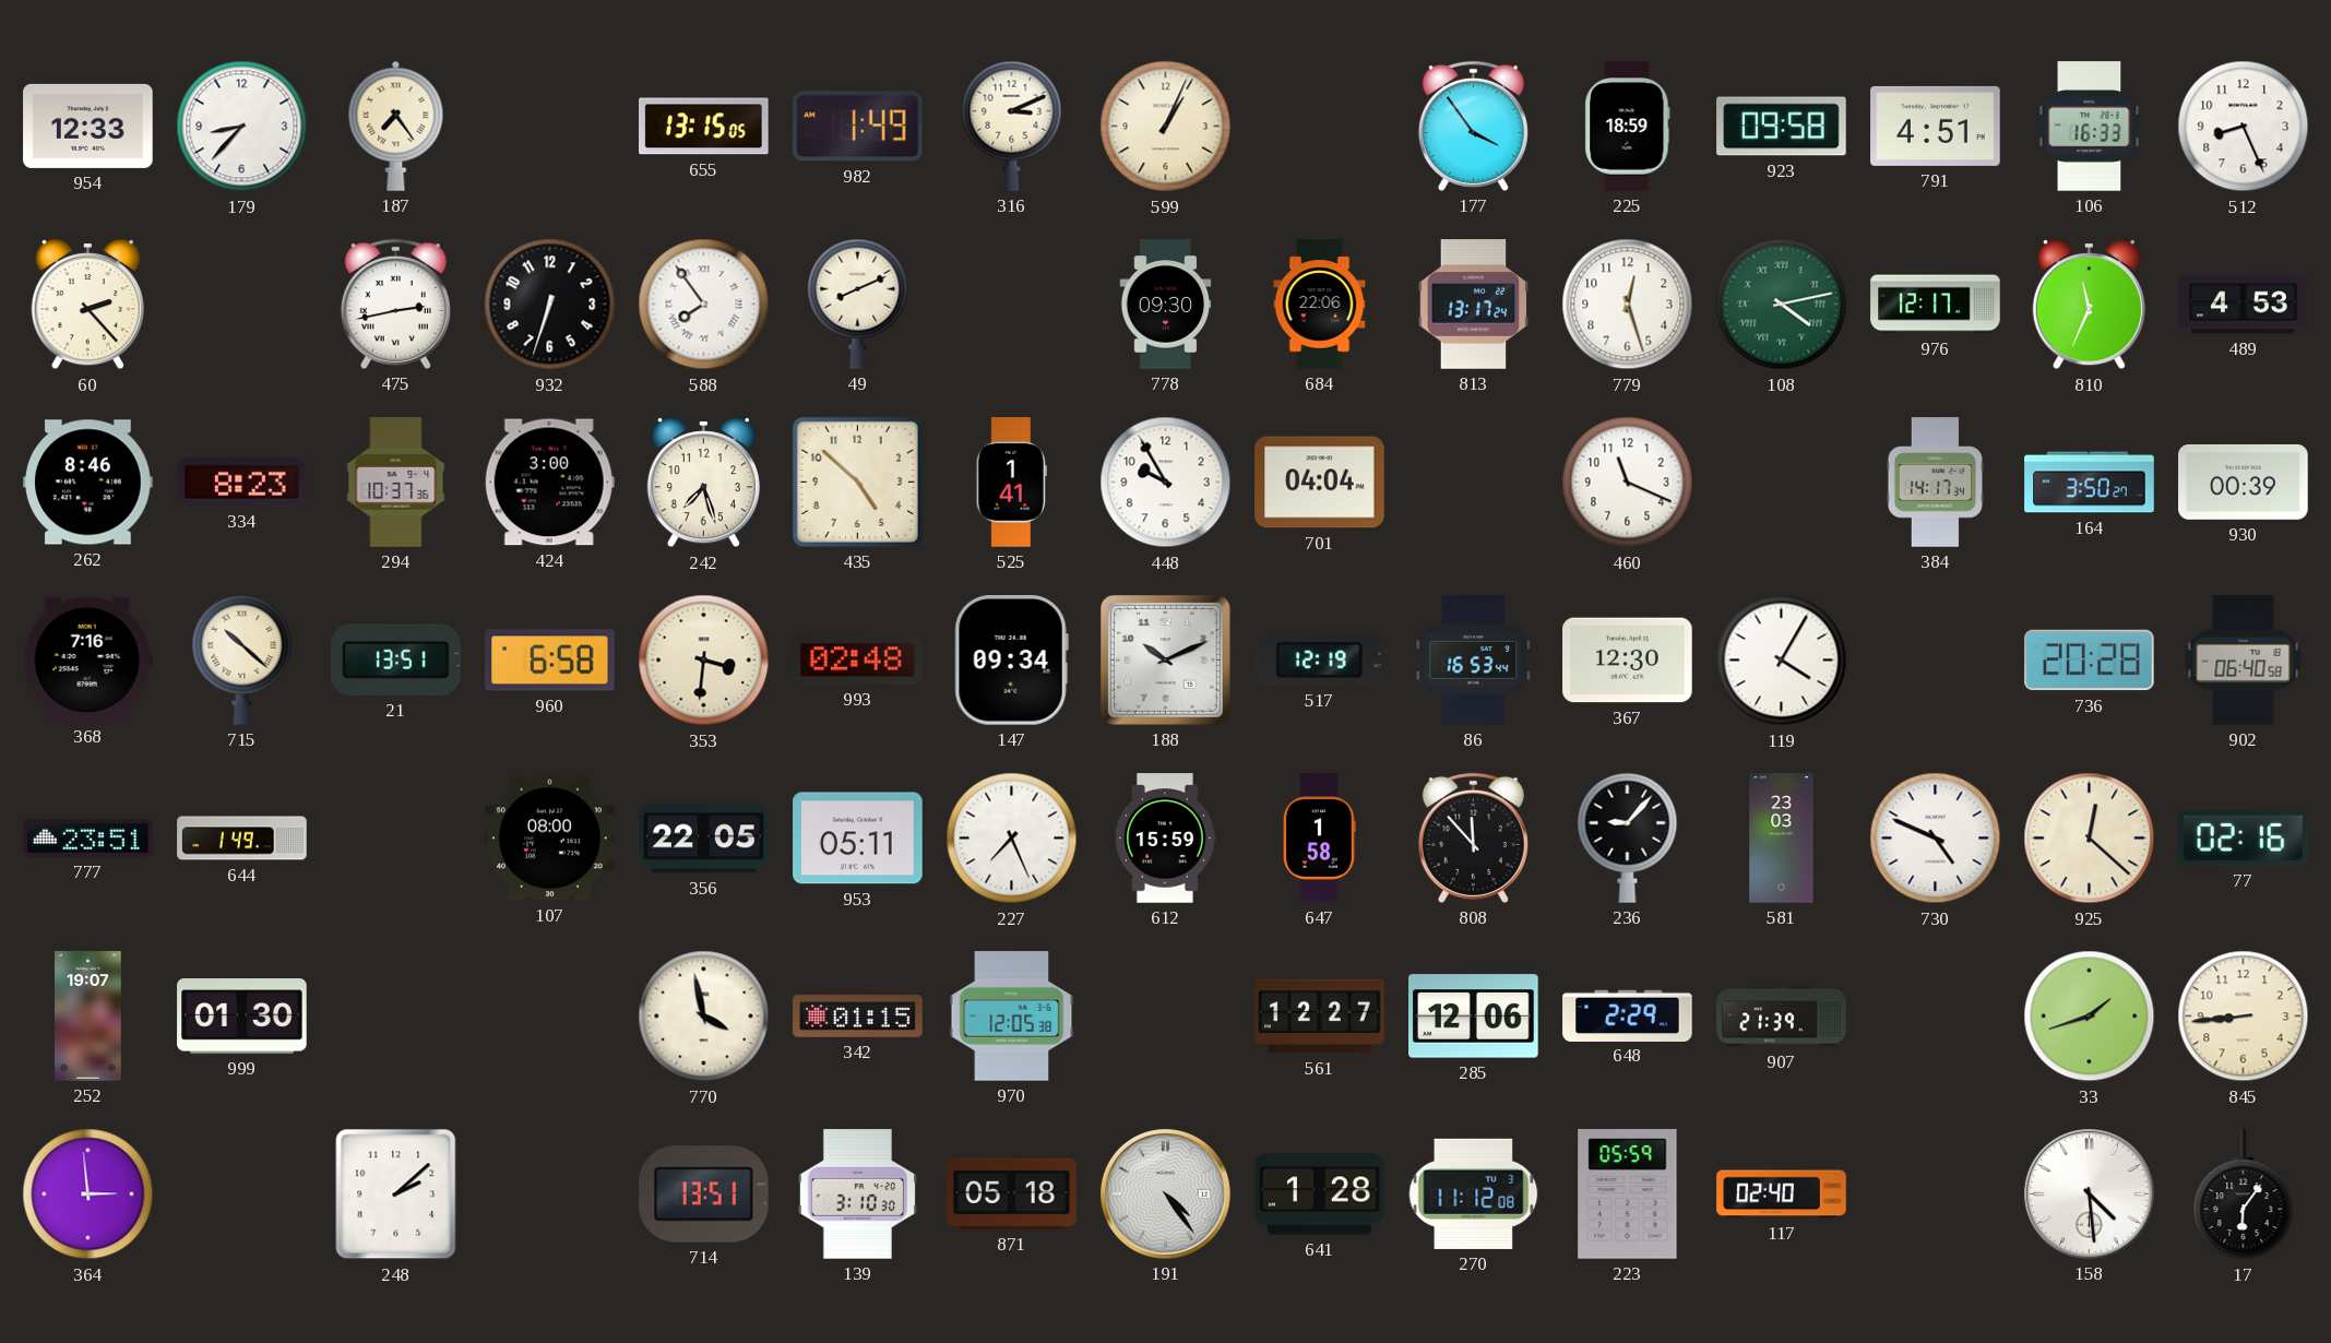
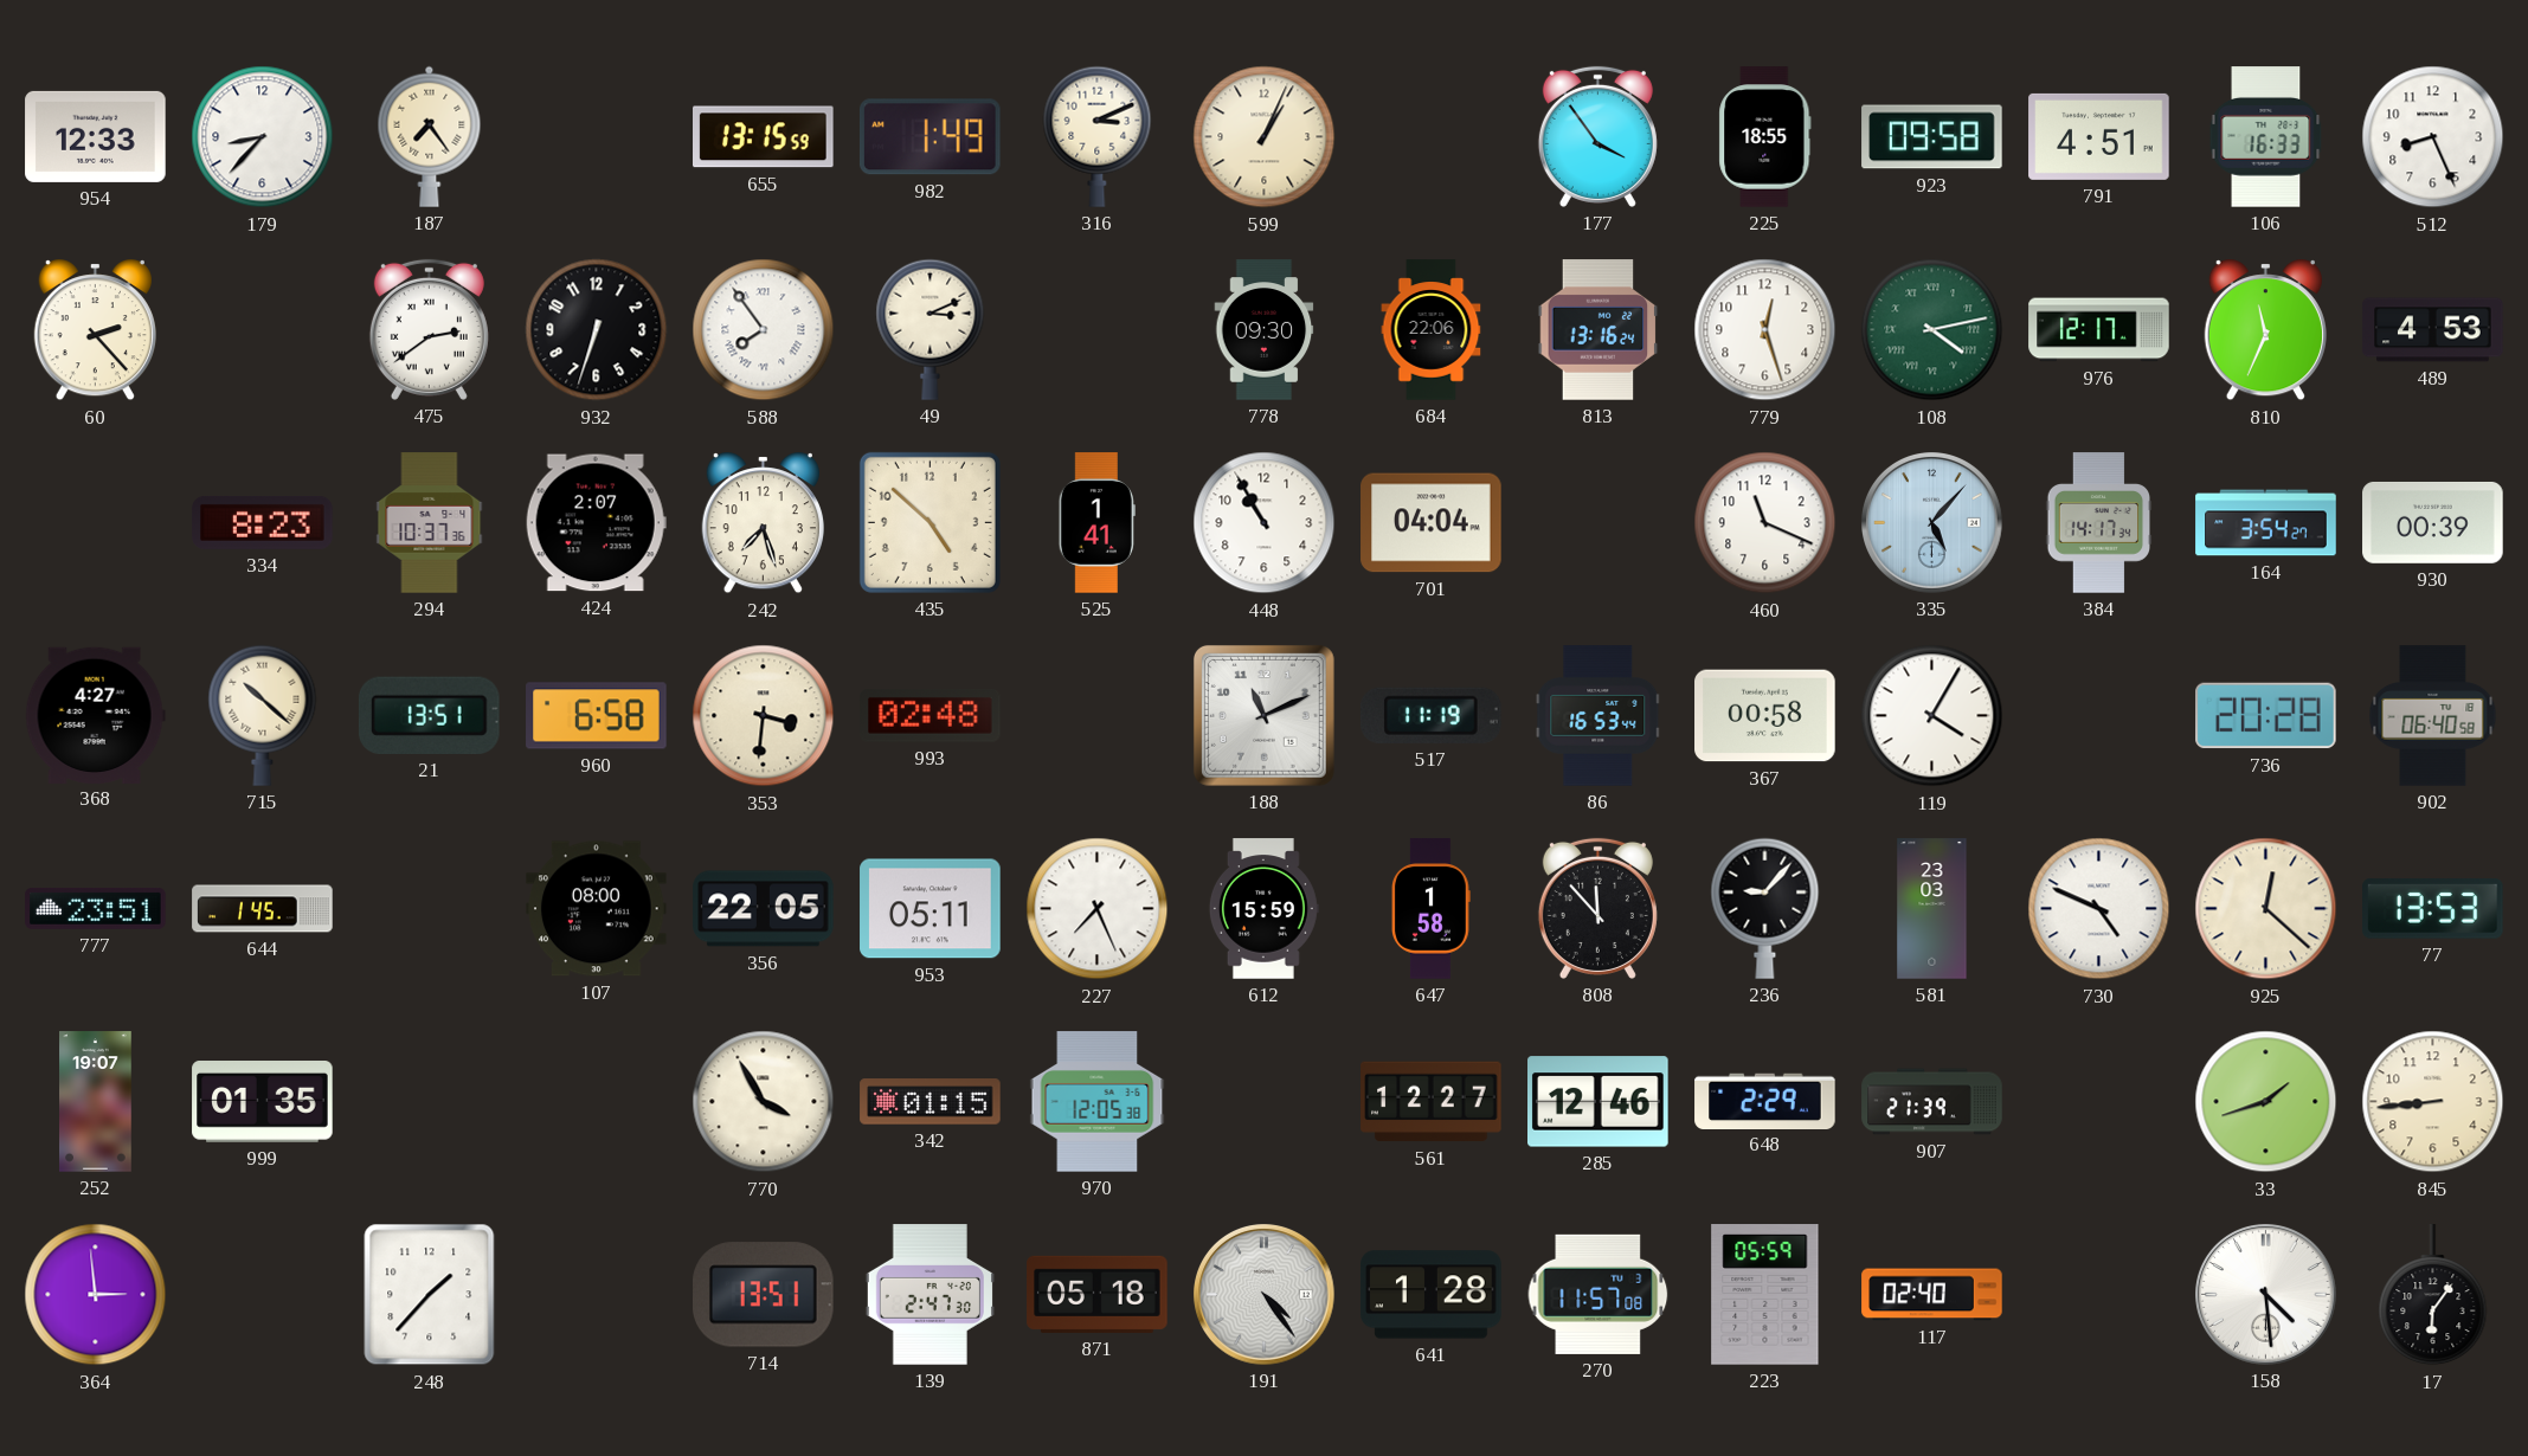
655: 13:15:05 -> 13:15:59
225: 18:59 -> 18:55
475: 2:43 -> 2:39
49: 8:11 -> 3:11
813: 13:17 -> 13:16
262: 8:46 -> none
424: 3:00 -> 2:07
448: 9:55 -> 10:55
335: none -> 5:07
164: 3:50 -> 3:54
368: 7:16 -> 4:27
147: 09:34 -> none
188: 10:11 -> 11:11
517: 12:19 -> 11:19
367: 12:30 -> 00:58
644: 1:49 -> 1:45
77: 02:16 -> 13:53
999: 01:30 -> 01:35
770: 3:58 -> 3:55
285: 12:06 -> 12:46
248: 2:08 -> 1:37
139: 3:10 -> 2:47
270: 11:12 -> 11:57
